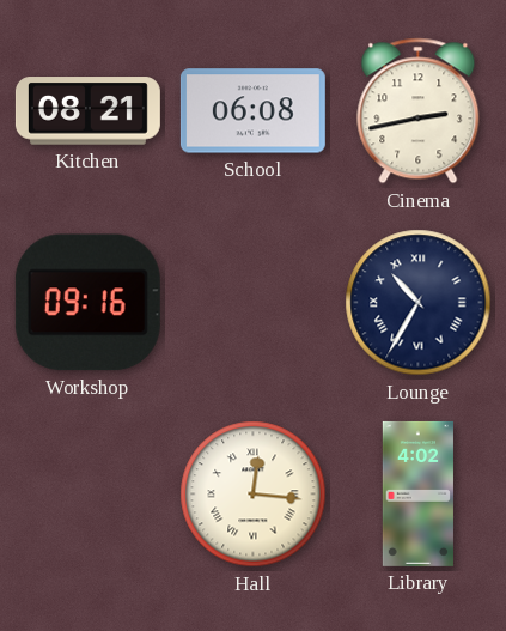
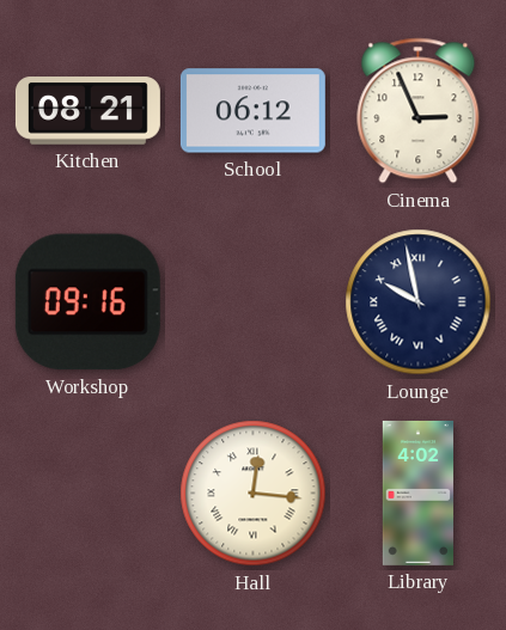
School: 06:08 -> 06:12
Cinema: 2:43 -> 2:56
Lounge: 10:35 -> 9:58
